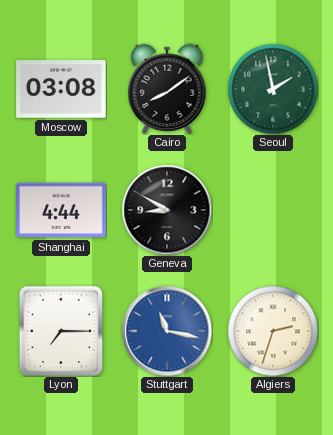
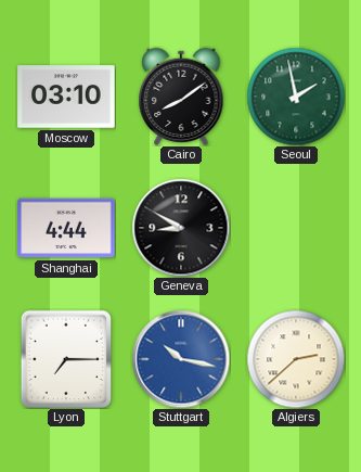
Moscow: 03:08 -> 03:10
Stuttgart: 11:17 -> 10:17
Algiers: 2:33 -> 2:38
